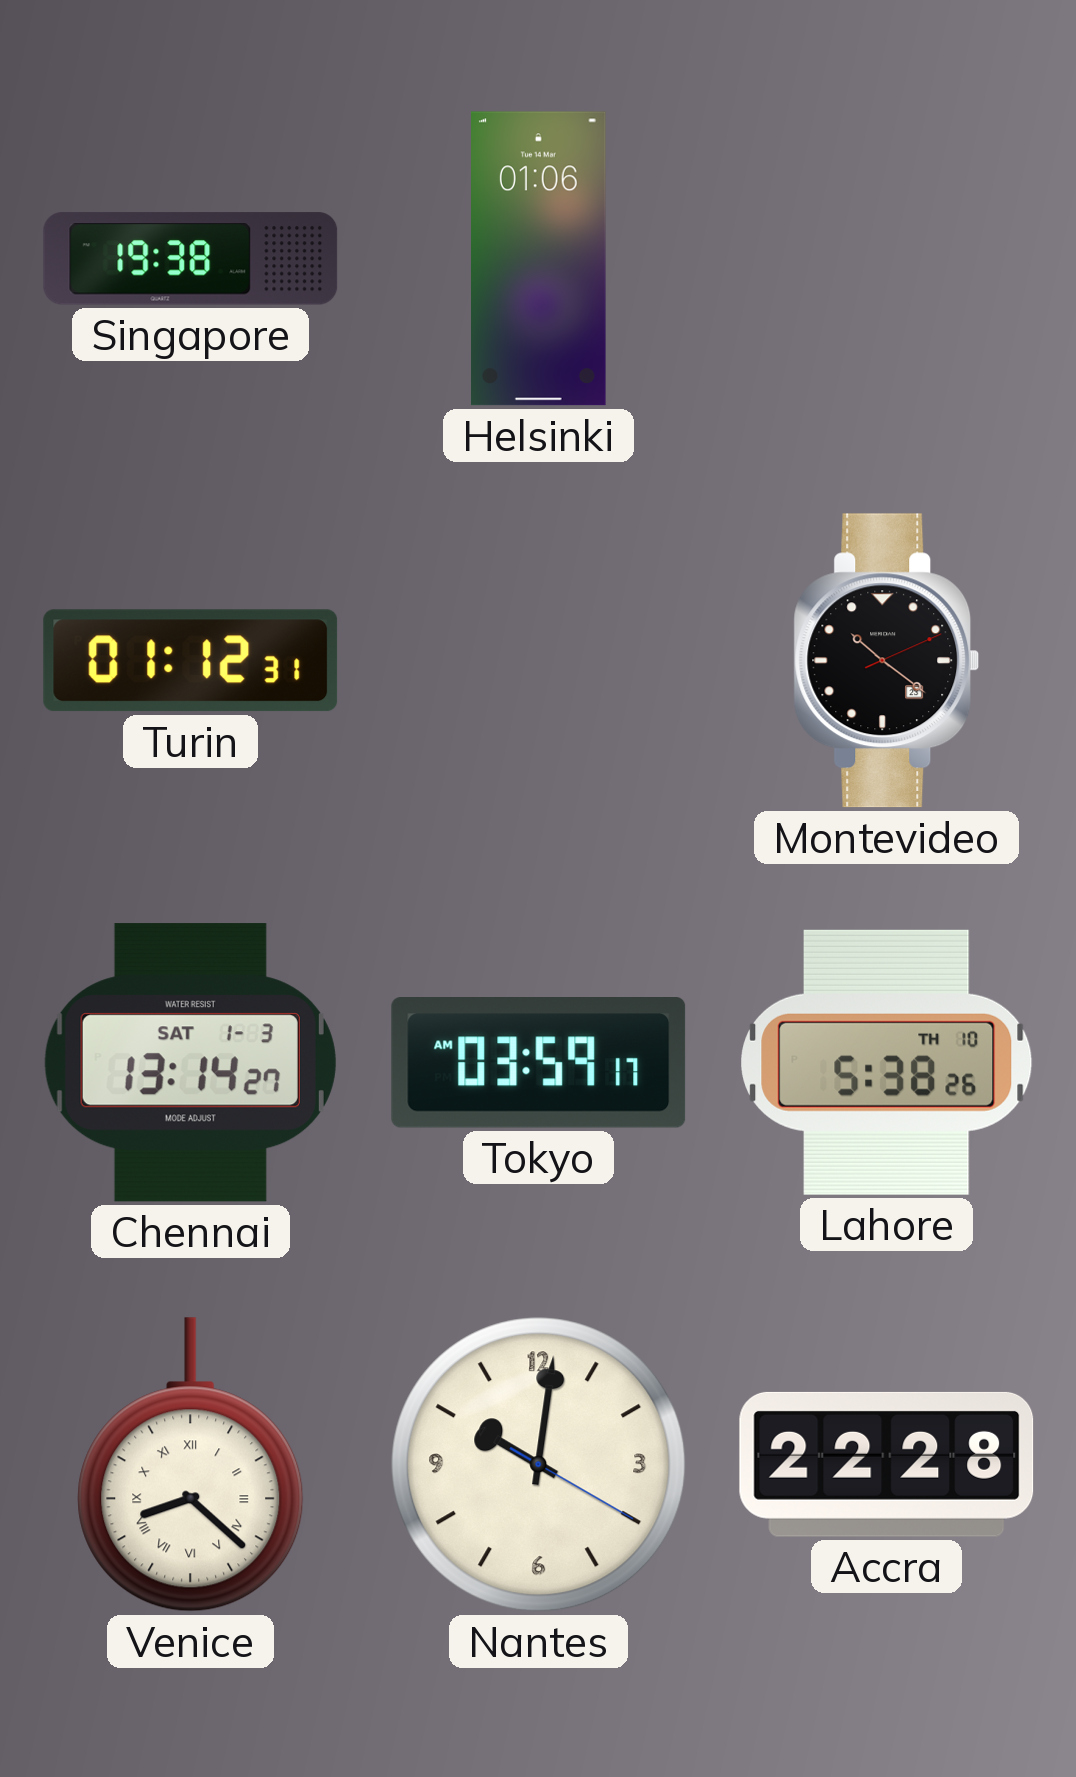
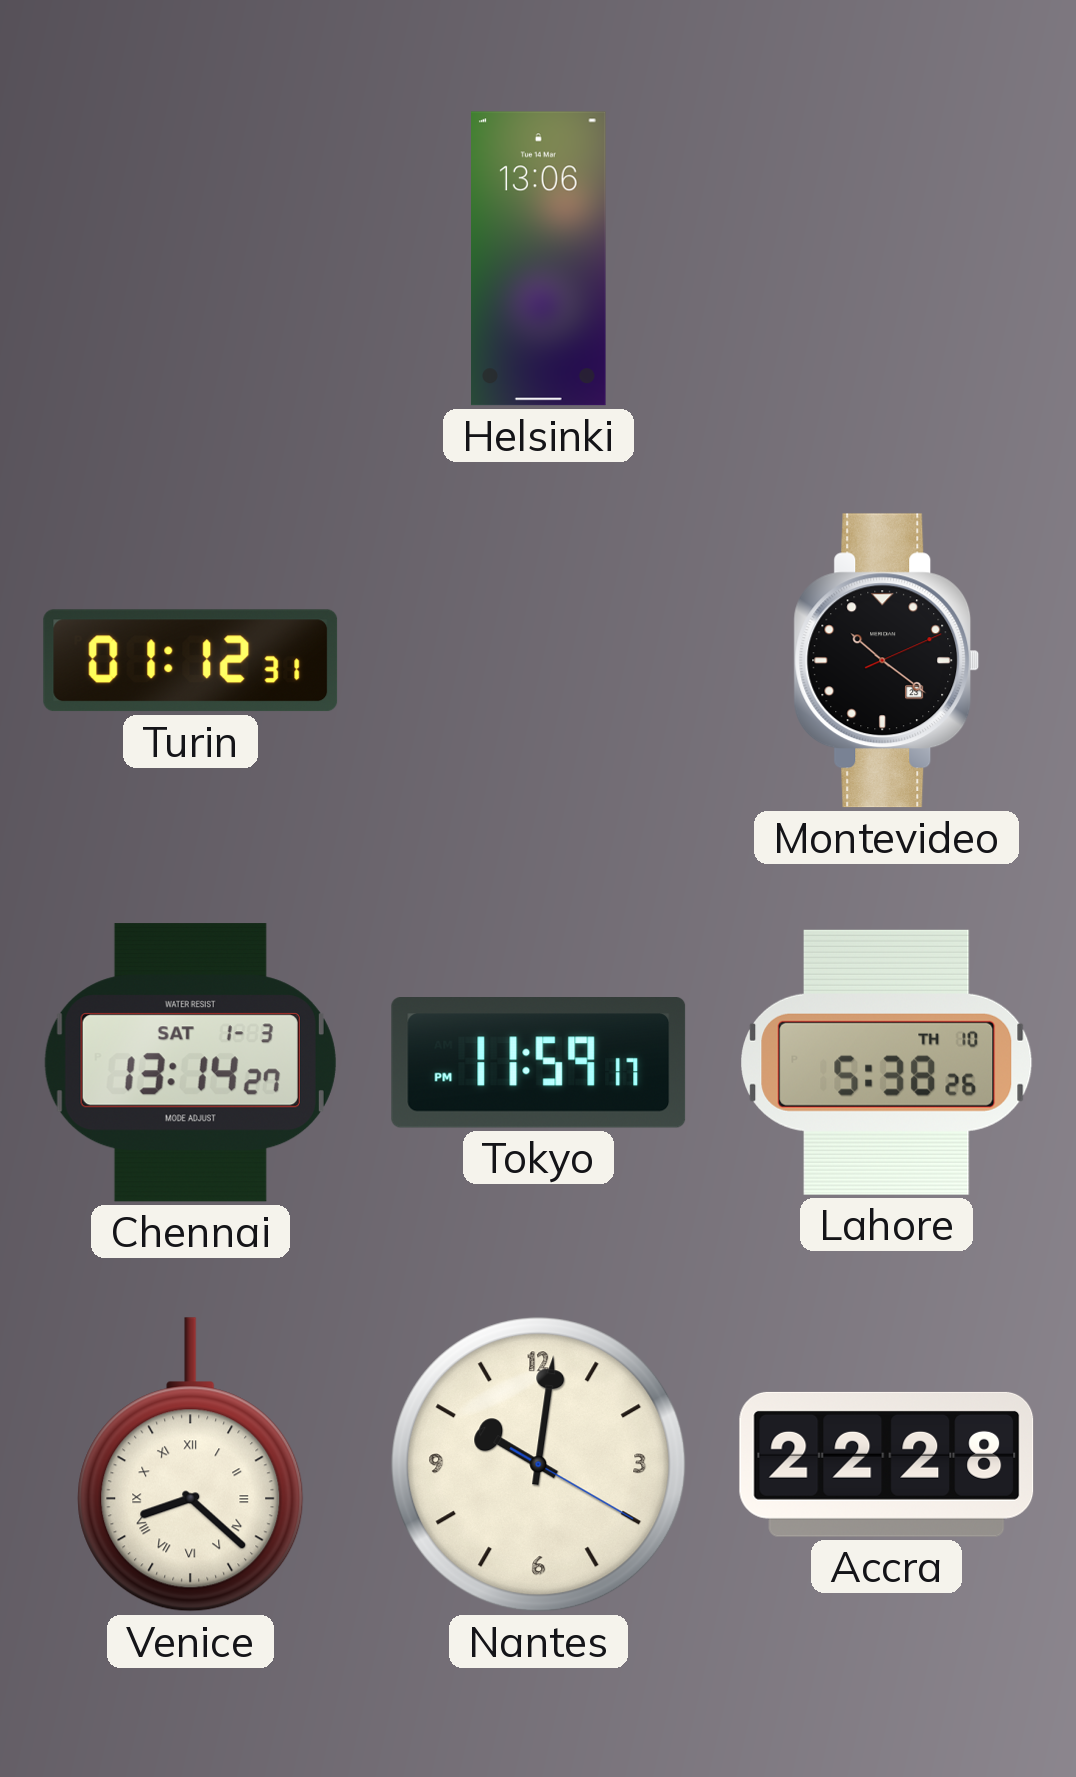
Singapore: 19:38 -> none
Helsinki: 01:06 -> 13:06
Tokyo: 03:59 -> 11:59
